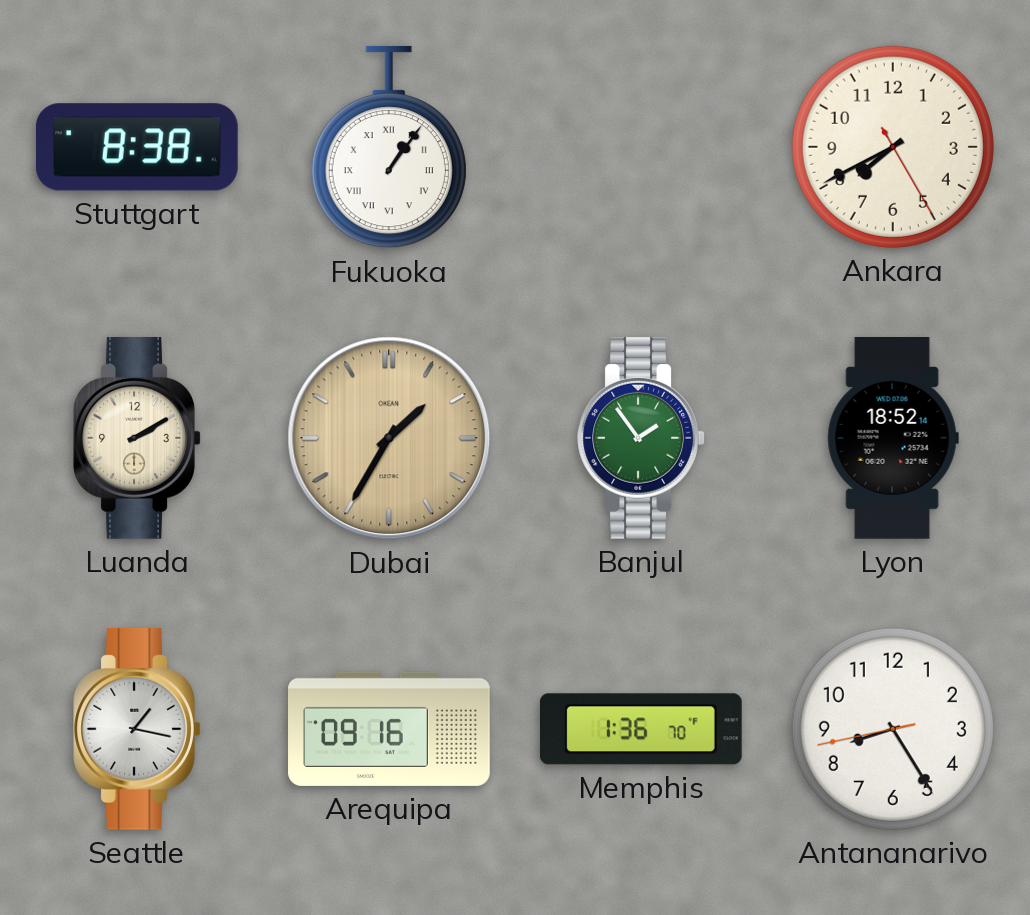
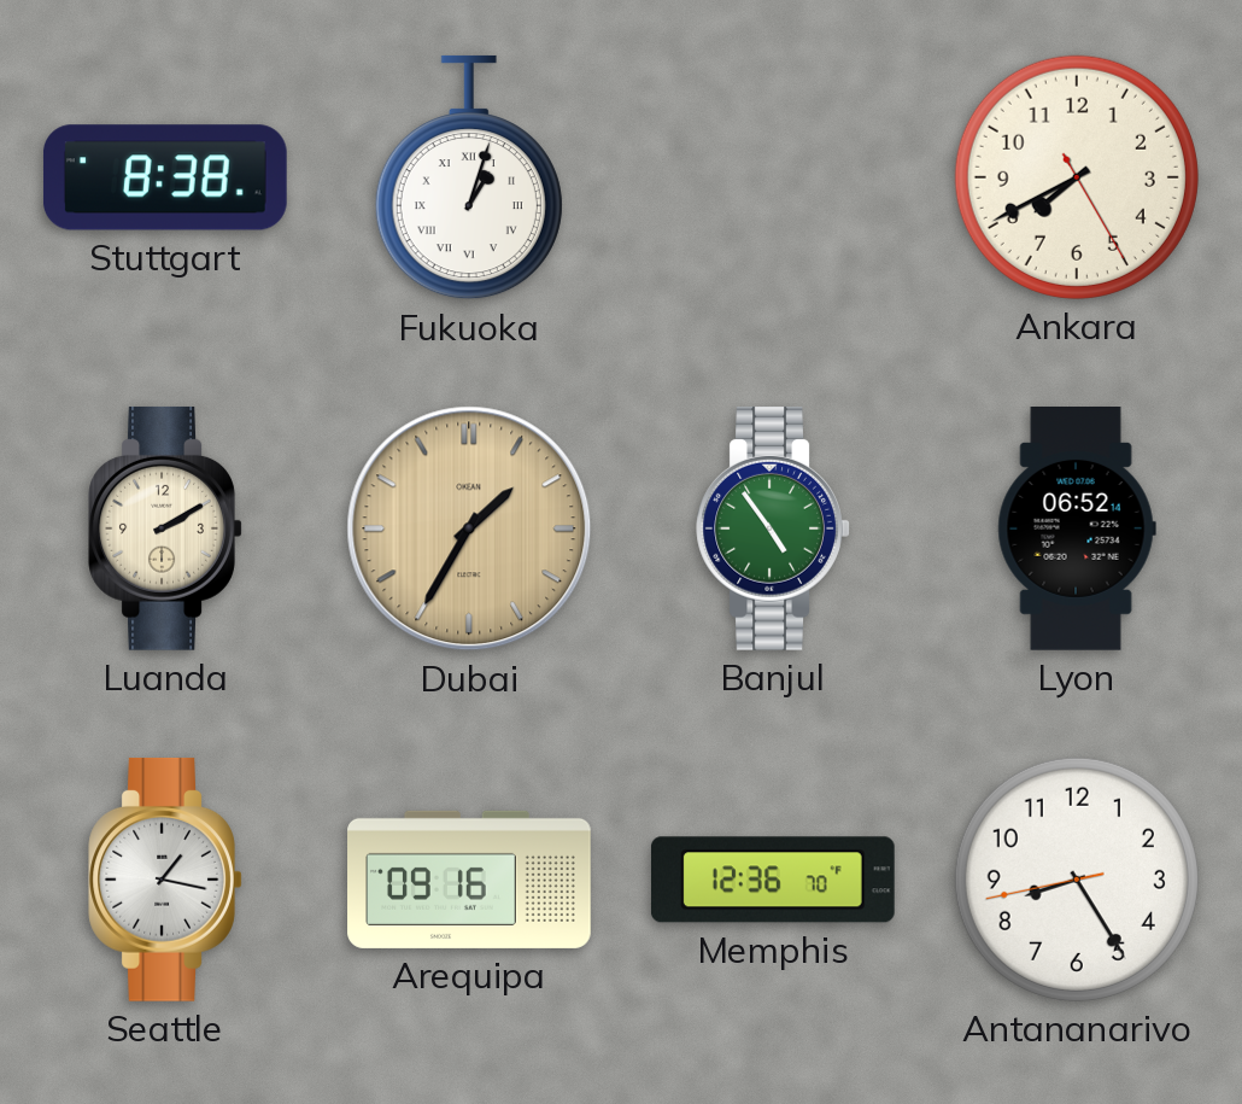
Fukuoka: 1:06 -> 1:03
Banjul: 1:54 -> 4:54
Lyon: 18:52 -> 06:52
Memphis: 1:36 -> 12:36
